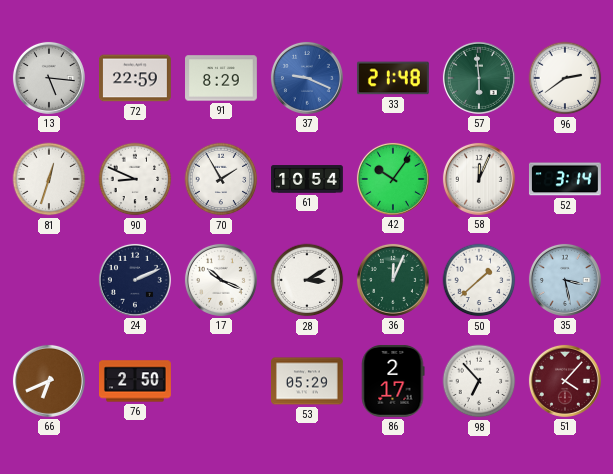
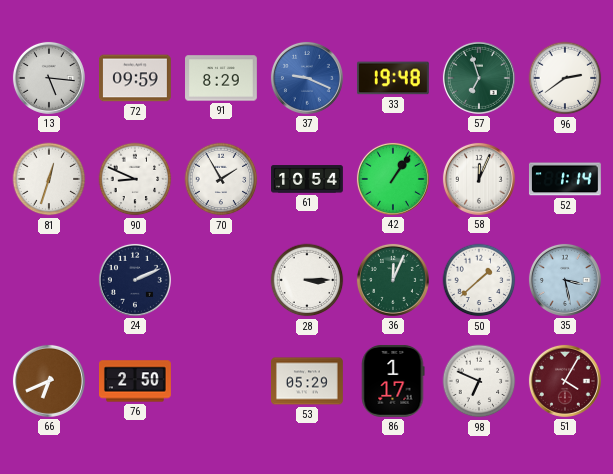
72: 22:59 -> 09:59
33: 21:48 -> 19:48
57: 5:59 -> 6:57
42: 10:06 -> 1:06
52: 3:14 -> 1:14
17: 10:19 -> none
28: 3:10 -> 3:15
86: 2:17 -> 1:17
98: 6:53 -> 6:49
51: 4:07 -> 4:05
